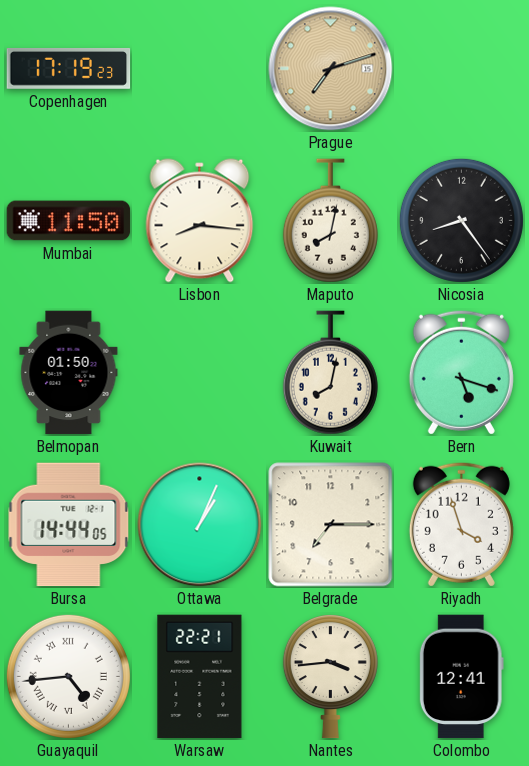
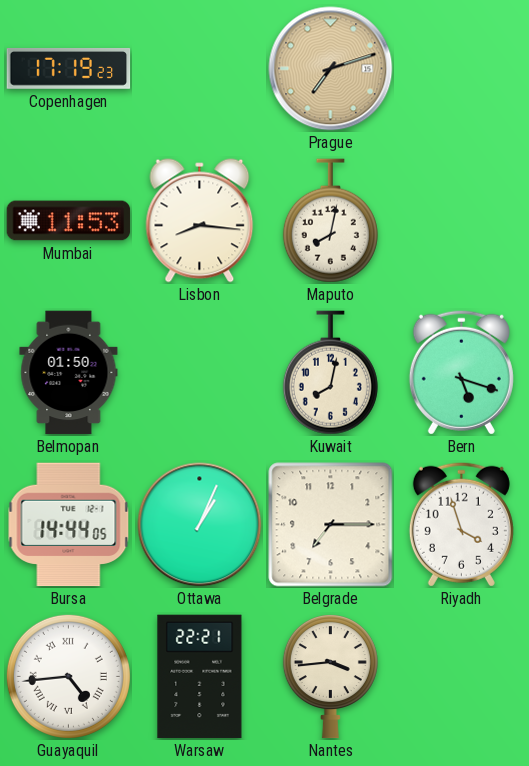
Mumbai: 11:50 -> 11:53
Nicosia: 8:24 -> none
Colombo: 12:41 -> none
